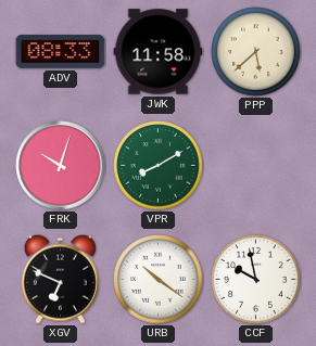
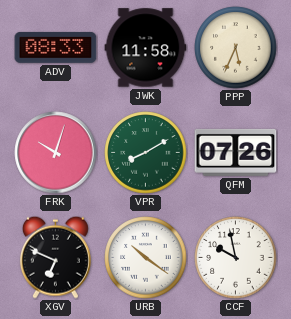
PPP: 5:38 -> 5:34
QFM: none -> 07:26
